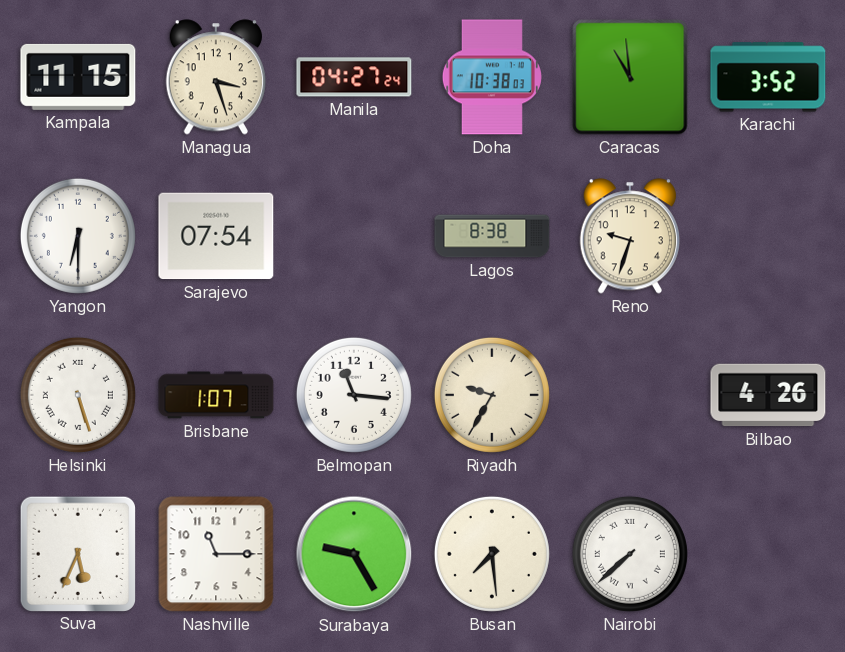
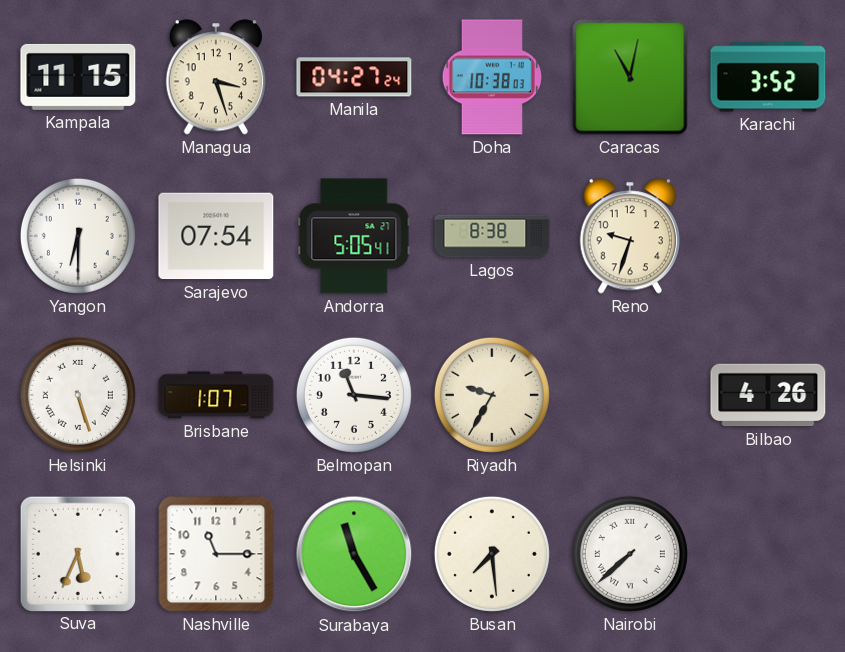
Caracas: 10:59 -> 11:02
Andorra: none -> 5:05
Surabaya: 9:25 -> 11:25
